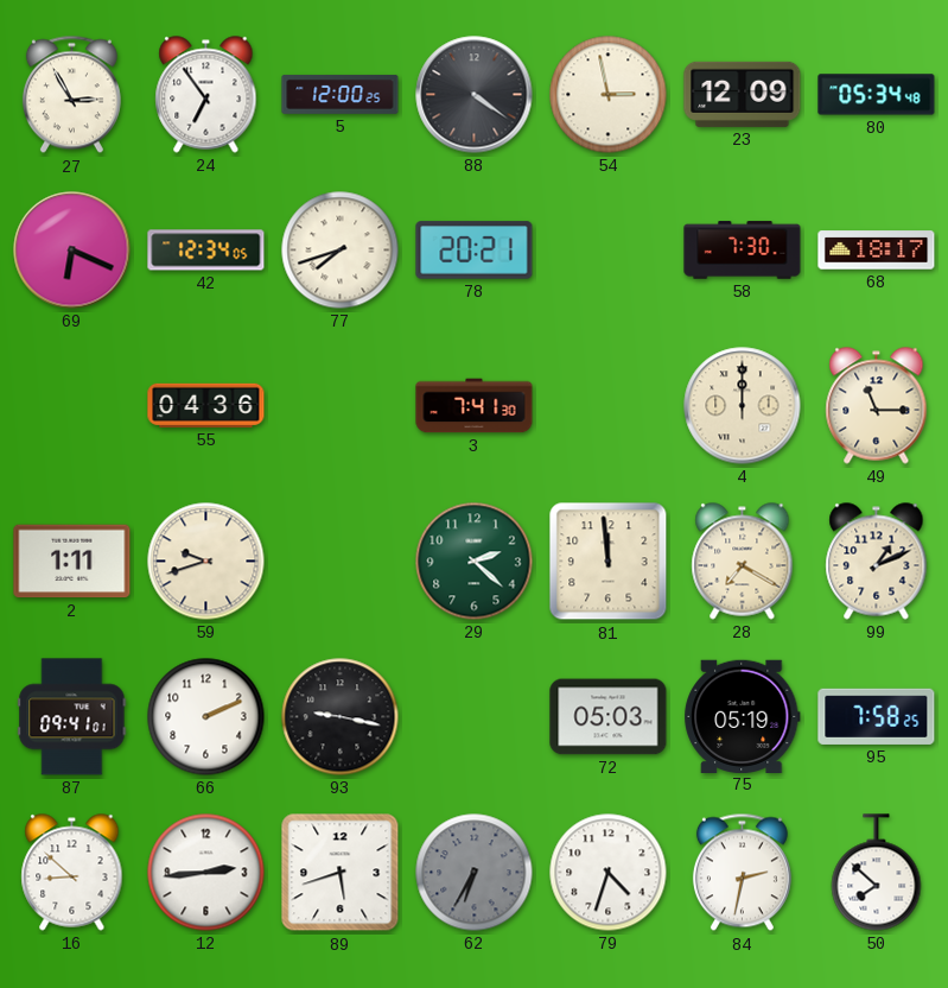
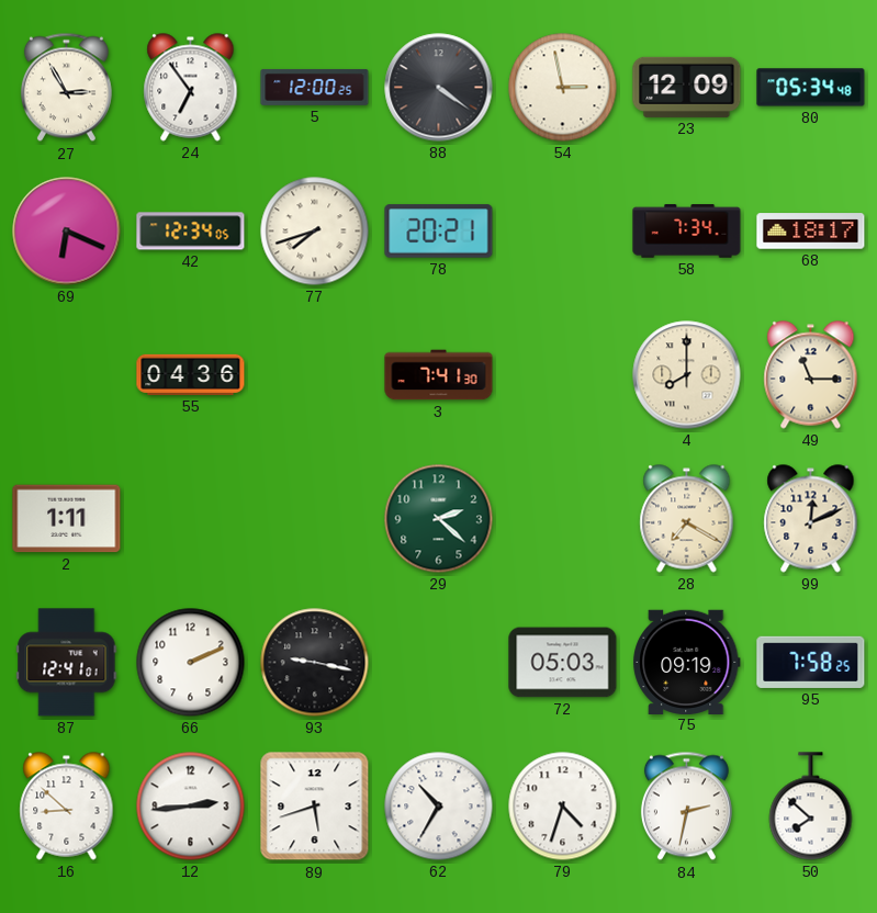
58: 7:30 -> 7:34
4: 12:00 -> 8:00
59: 9:42 -> none
81: 11:59 -> none
99: 1:11 -> 12:11
87: 09:41 -> 12:41
75: 05:19 -> 09:19
62: 6:35 -> 10:35
62 dial: grey -> white
